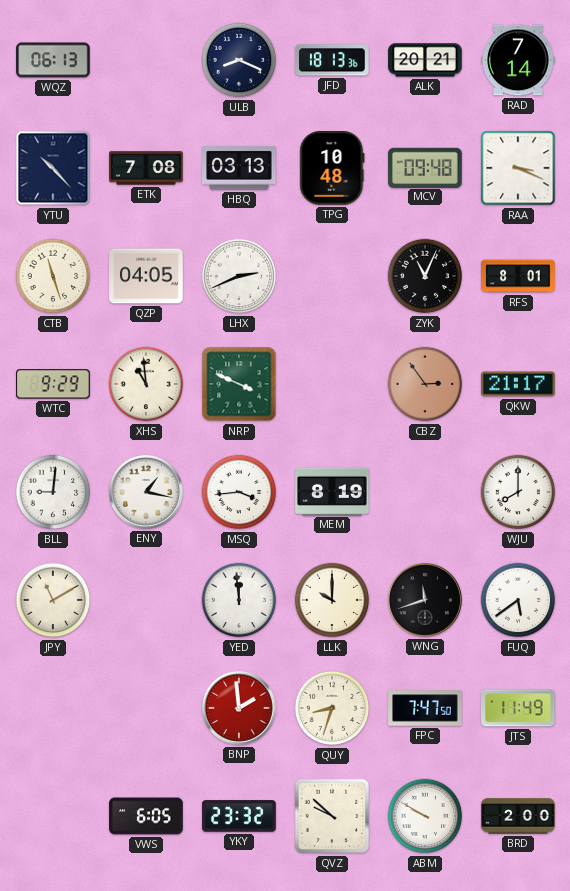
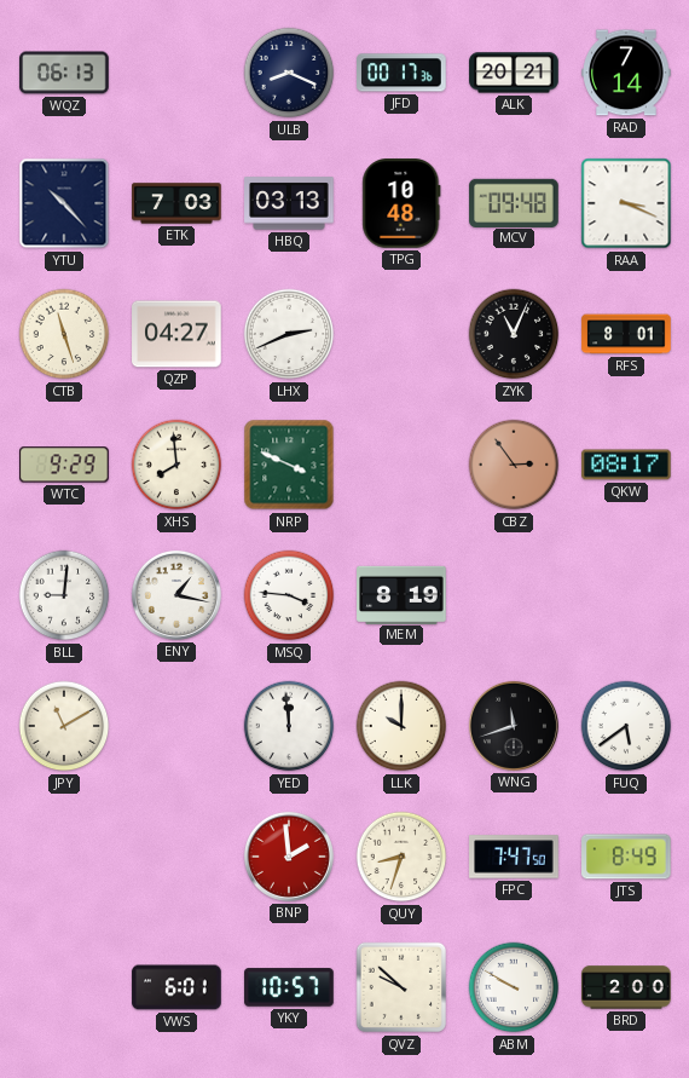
JFD: 18:13 -> 00:17
ETK: 7:08 -> 7:03
QZP: 04:05 -> 04:27
XHS: 10:59 -> 7:59
QKW: 21:17 -> 08:17
MSQ: 3:44 -> 3:46
WJU: 8:00 -> none
JTS: 11:49 -> 8:49
VWS: 6:05 -> 6:01
YKY: 23:32 -> 10:57
